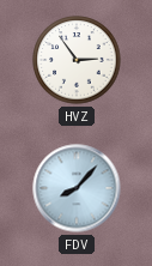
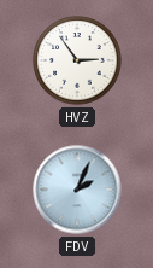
FDV: 8:07 -> 2:04
